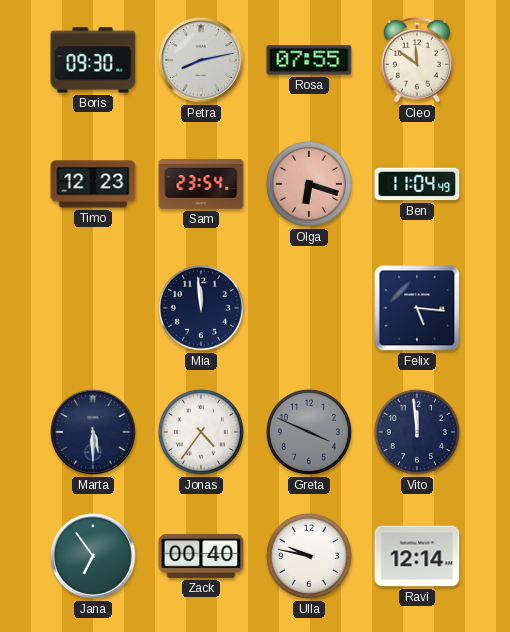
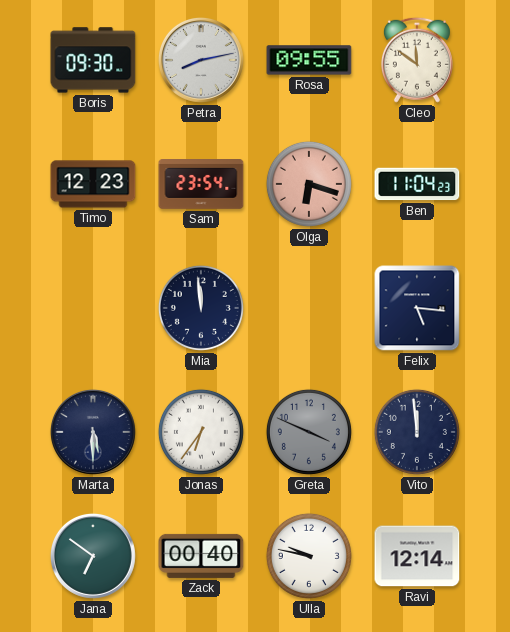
Rosa: 07:55 -> 09:55
Ben: 11:04:49 -> 11:04:23
Jonas: 4:36 -> 6:36
Jana: 6:54 -> 6:51
